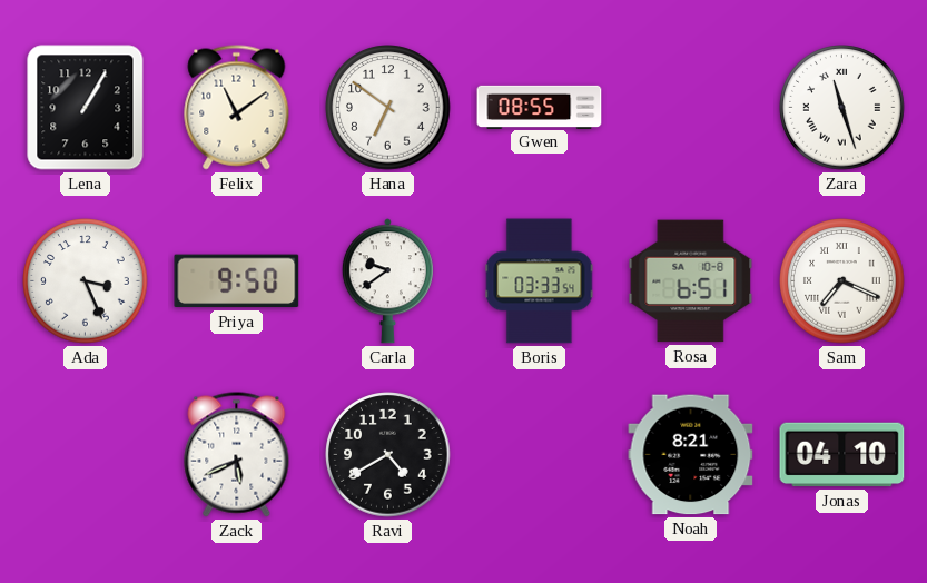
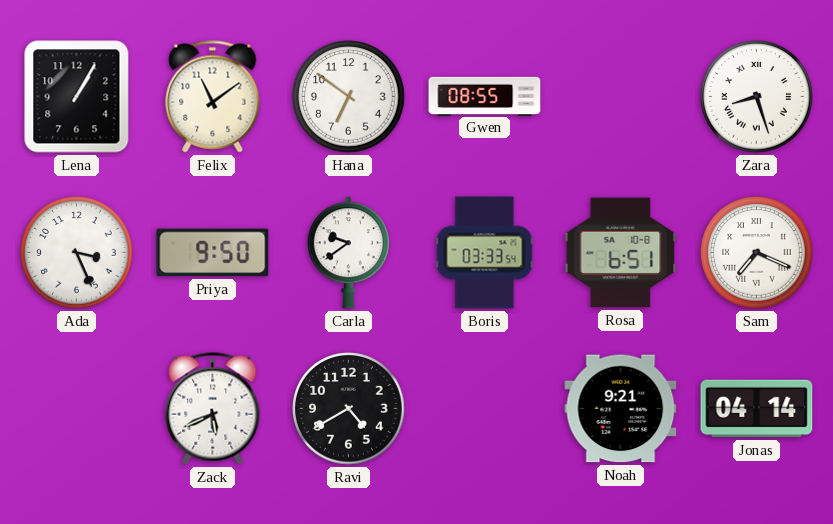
Zara: 11:27 -> 8:27
Noah: 8:21 -> 9:21
Jonas: 04:10 -> 04:14
